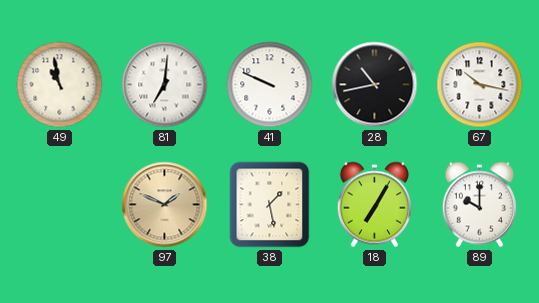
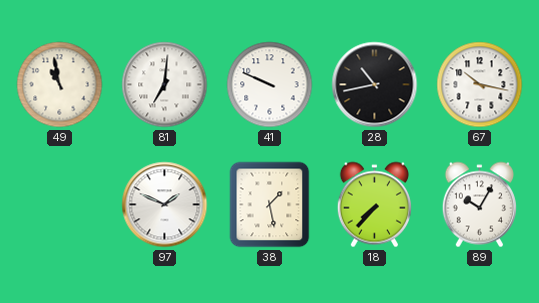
97 dial: champagne -> white
18: 7:05 -> 7:37
89: 10:00 -> 10:05
